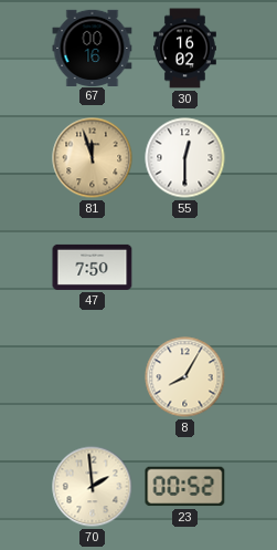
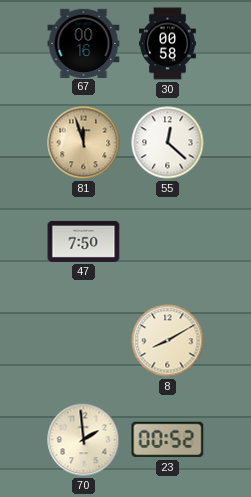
30: 16:02 -> 00:58
55: 12:30 -> 12:22
8: 8:05 -> 8:10
